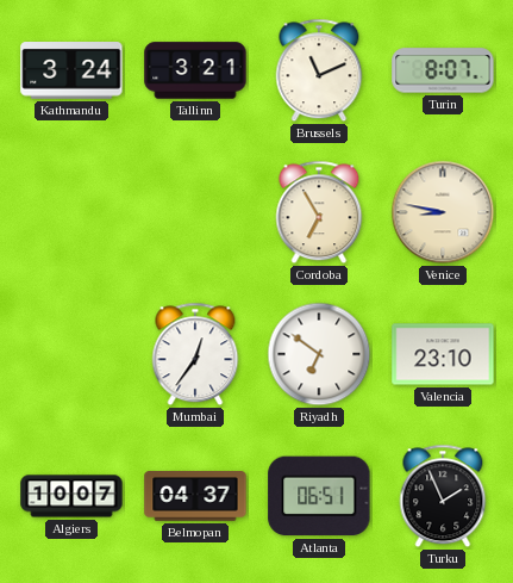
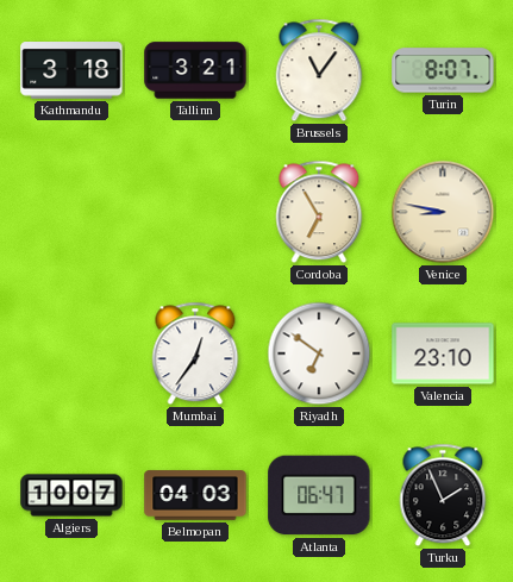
Kathmandu: 3:24 -> 3:18
Brussels: 11:11 -> 11:06
Belmopan: 04:37 -> 04:03
Atlanta: 06:51 -> 06:47
